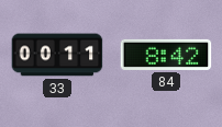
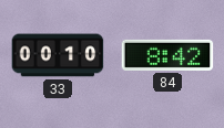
33: 00:11 -> 00:10
